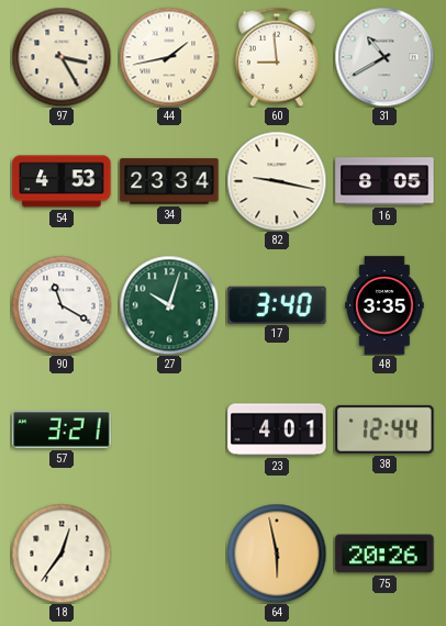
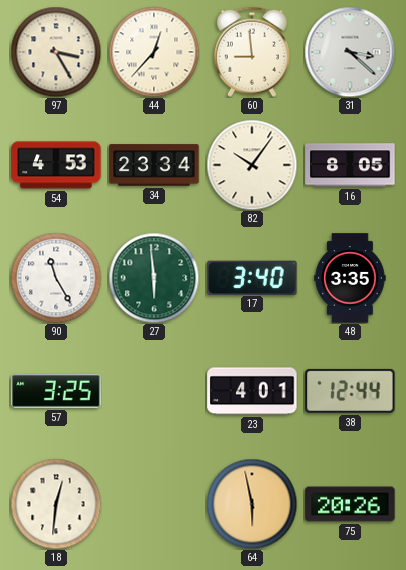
44: 1:43 -> 12:37
31: 10:40 -> 3:22
82: 9:17 -> 10:06
90: 11:20 -> 11:25
27: 10:03 -> 5:59
57: 3:21 -> 3:25
18: 12:36 -> 12:31
